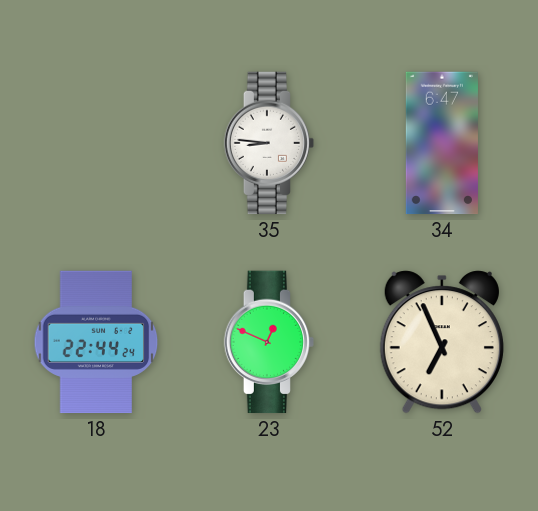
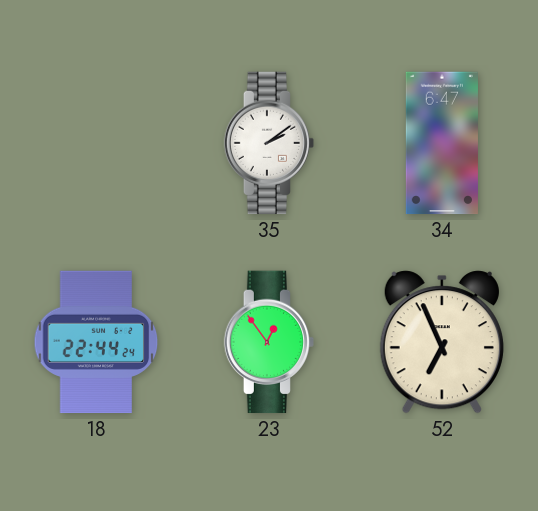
35: 8:46 -> 2:09
23: 12:49 -> 12:54
